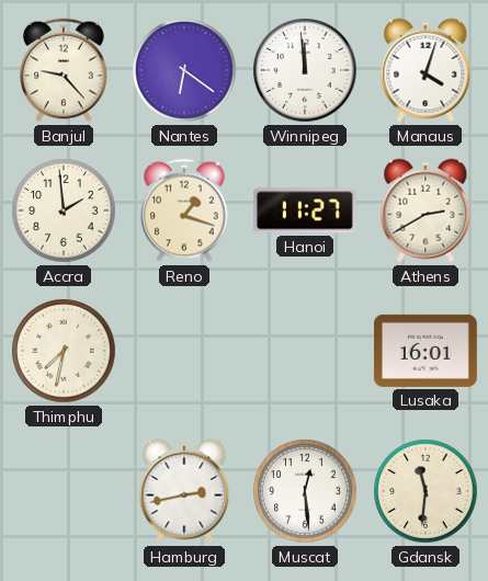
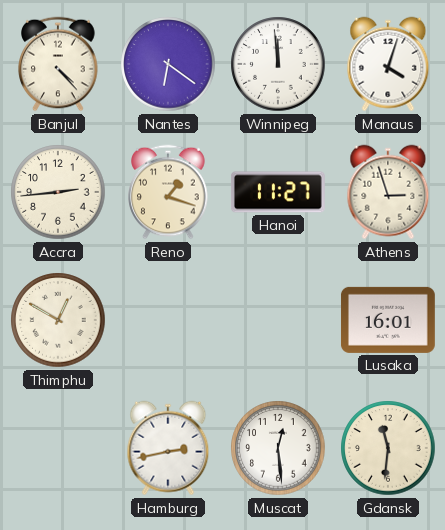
Banjul: 9:23 -> 4:23
Accra: 1:59 -> 2:44
Athens: 2:40 -> 2:57
Thimphu: 7:32 -> 12:50
